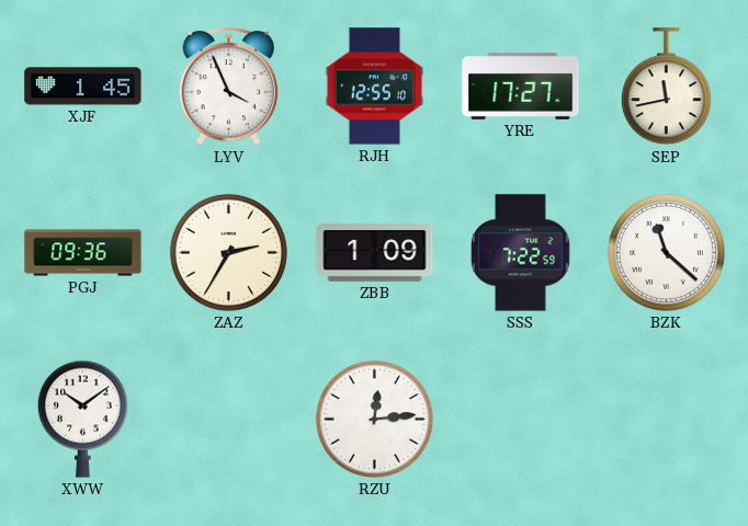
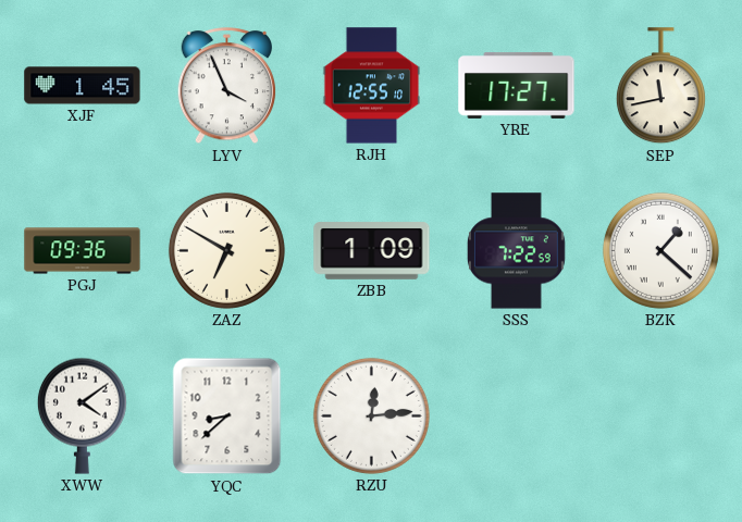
ZAZ: 2:35 -> 6:50
BZK: 11:22 -> 1:22
XWW: 10:09 -> 4:09
YQC: none -> 8:38
